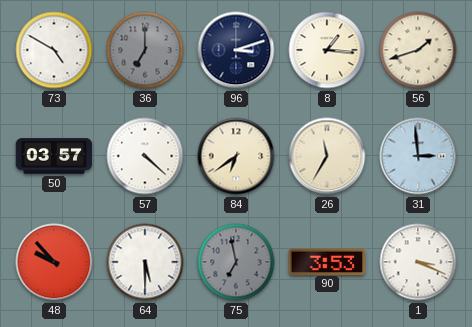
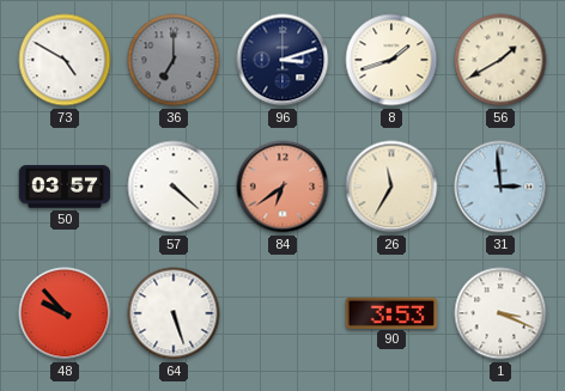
8: 1:16 -> 1:42
56: 1:42 -> 1:40
84 dial: cream -> salmon
64: 5:30 -> 5:27
75: 6:58 -> none
